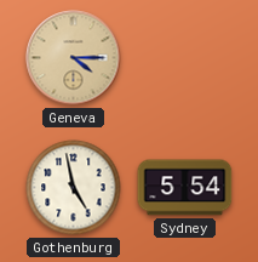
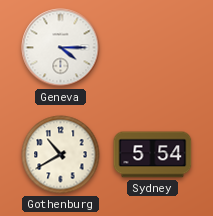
Geneva dial: champagne -> white
Gothenburg: 4:58 -> 10:40
